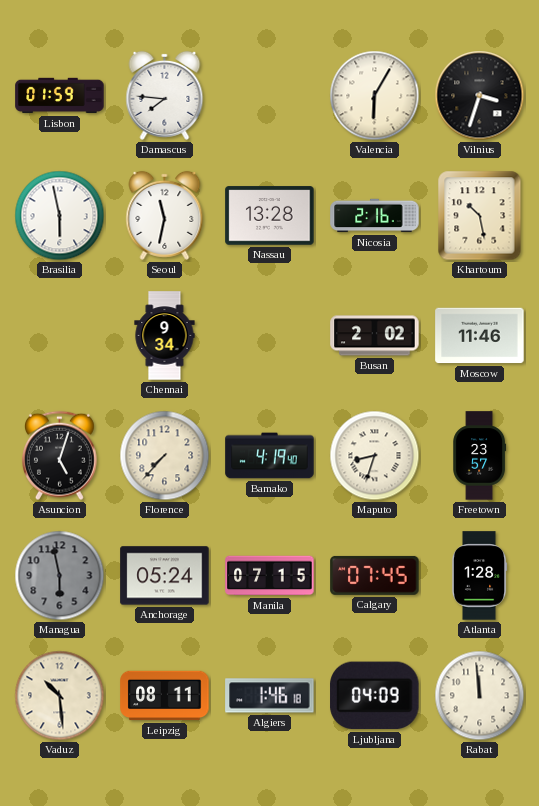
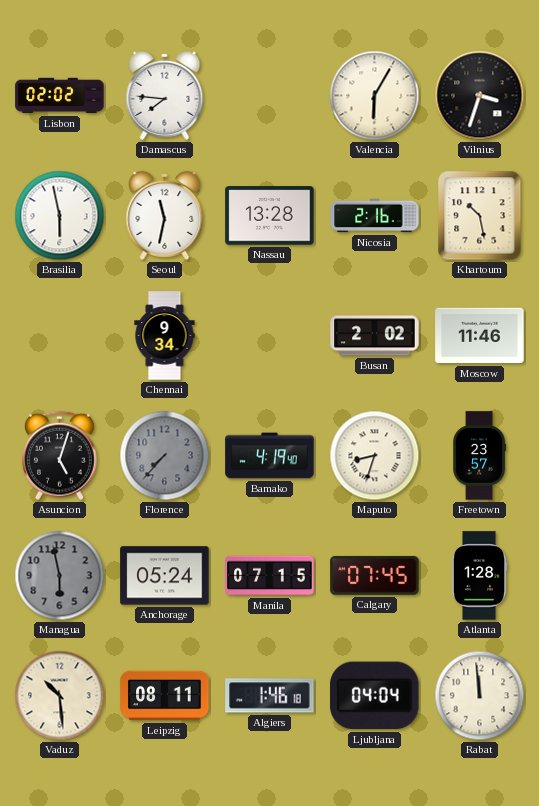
Lisbon: 01:59 -> 02:02
Florence dial: cream -> grey
Ljubljana: 04:09 -> 04:04
